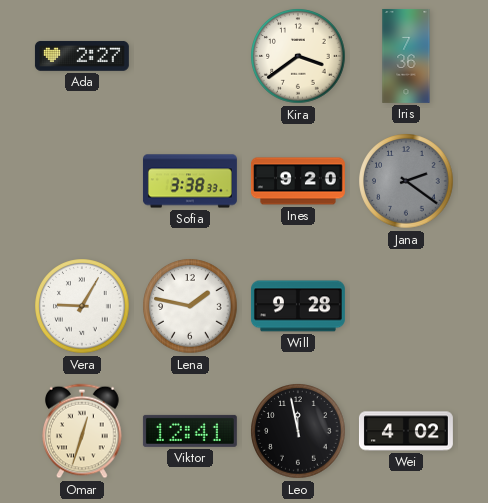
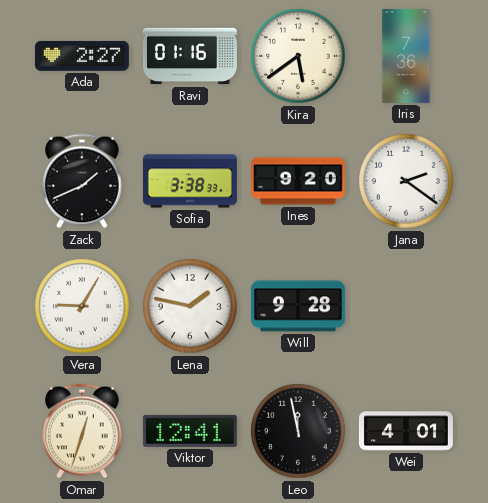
Ravi: none -> 01:16
Kira: 3:39 -> 5:39
Zack: none -> 1:41
Jana dial: grey -> white
Wei: 4:02 -> 4:01
